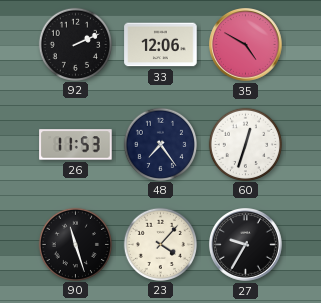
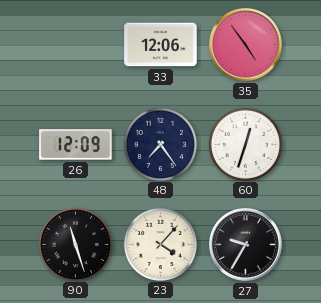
92: 2:11 -> none
35: 4:50 -> 4:54
26: 11:53 -> 12:09
